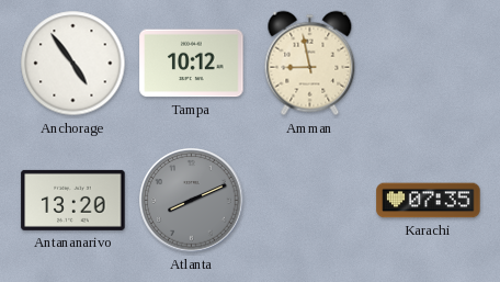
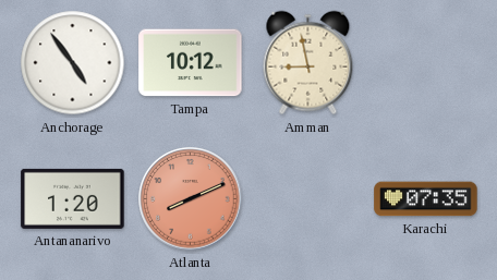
Antananarivo: 13:20 -> 1:20
Atlanta dial: grey -> salmon
